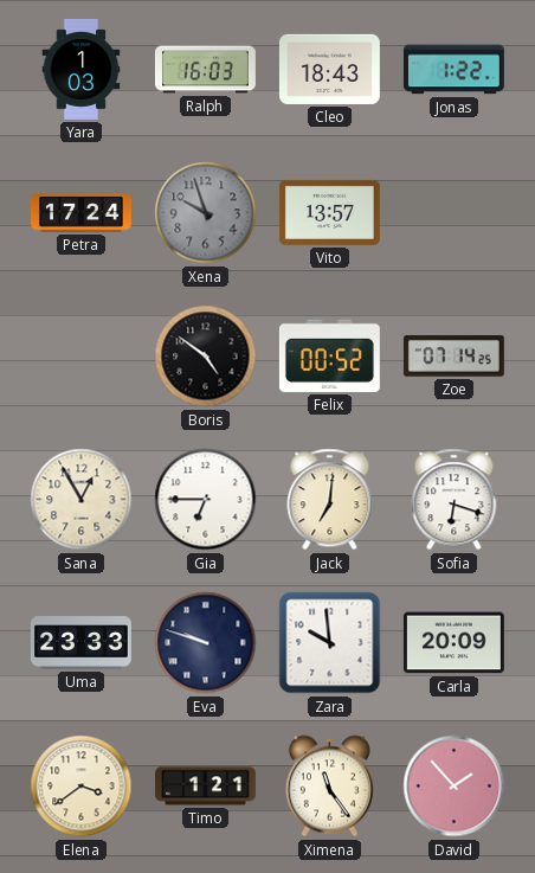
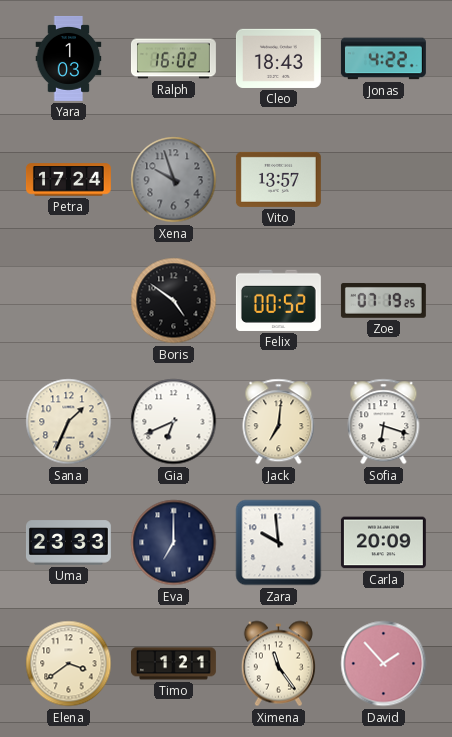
Ralph: 16:03 -> 16:02
Jonas: 1:22 -> 4:22
Zoe: 07:14 -> 07:19
Sana: 12:55 -> 1:34
Gia: 6:45 -> 6:41
Eva: 9:48 -> 7:00
